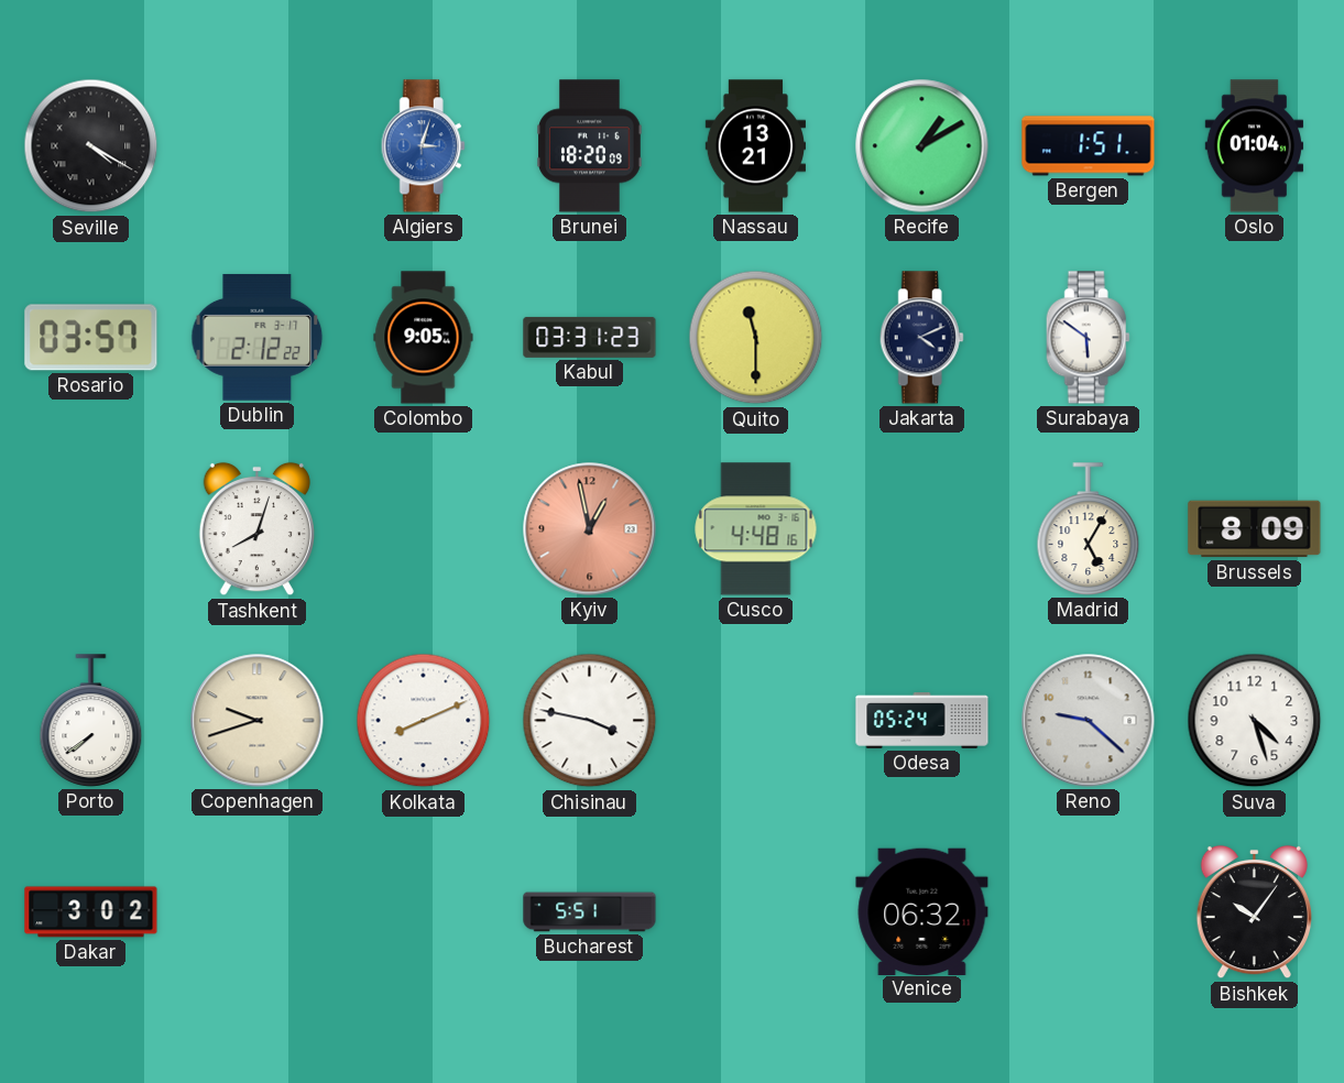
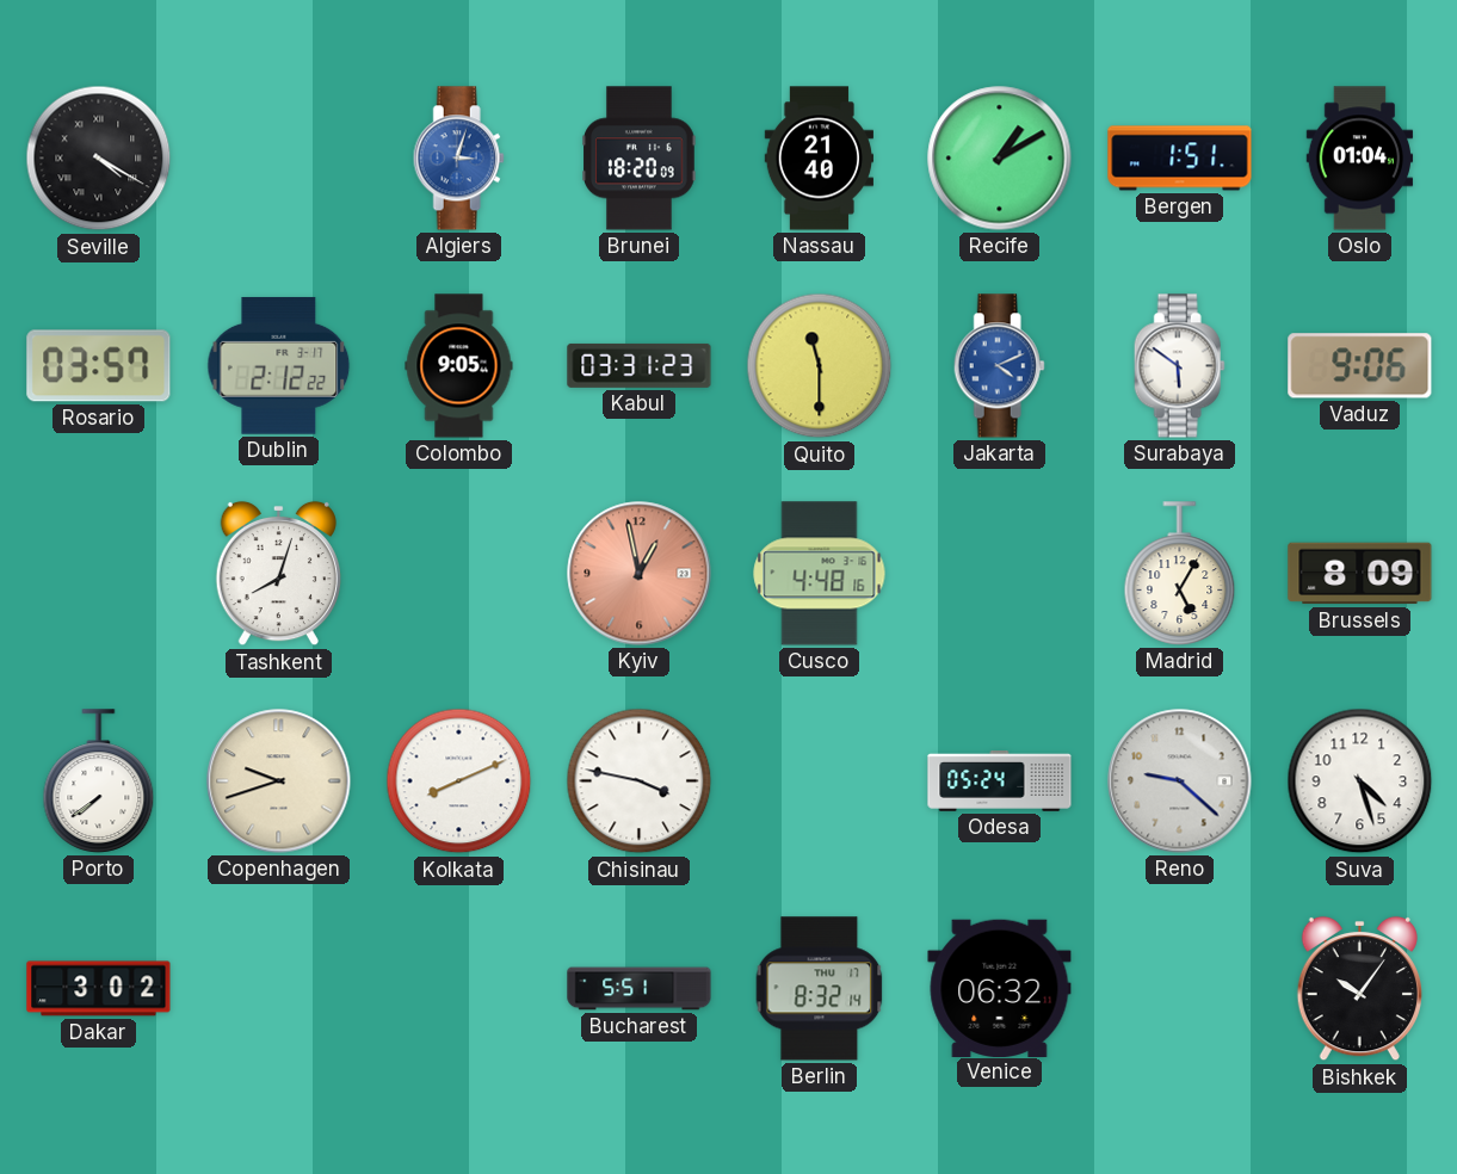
Nassau: 13:21 -> 21:40
Jakarta dial: navy -> blue
Vaduz: none -> 9:06
Berlin: none -> 8:32
